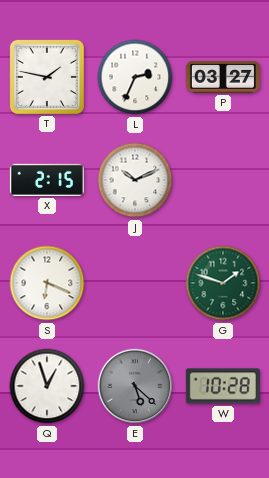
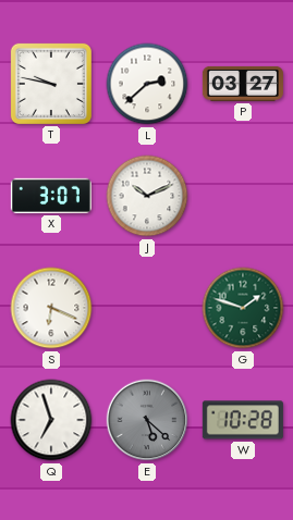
T: 1:47 -> 9:47
L: 2:34 -> 2:38
X: 2:15 -> 3:07
Q: 12:57 -> 6:57
